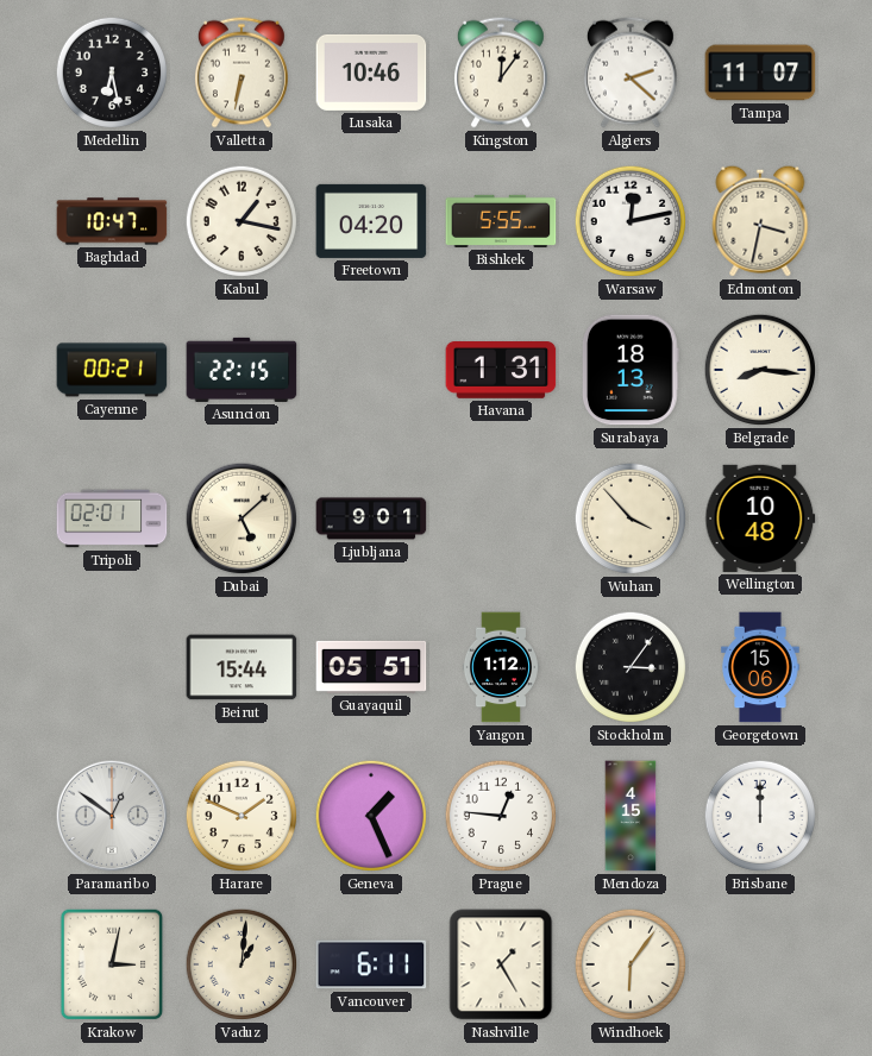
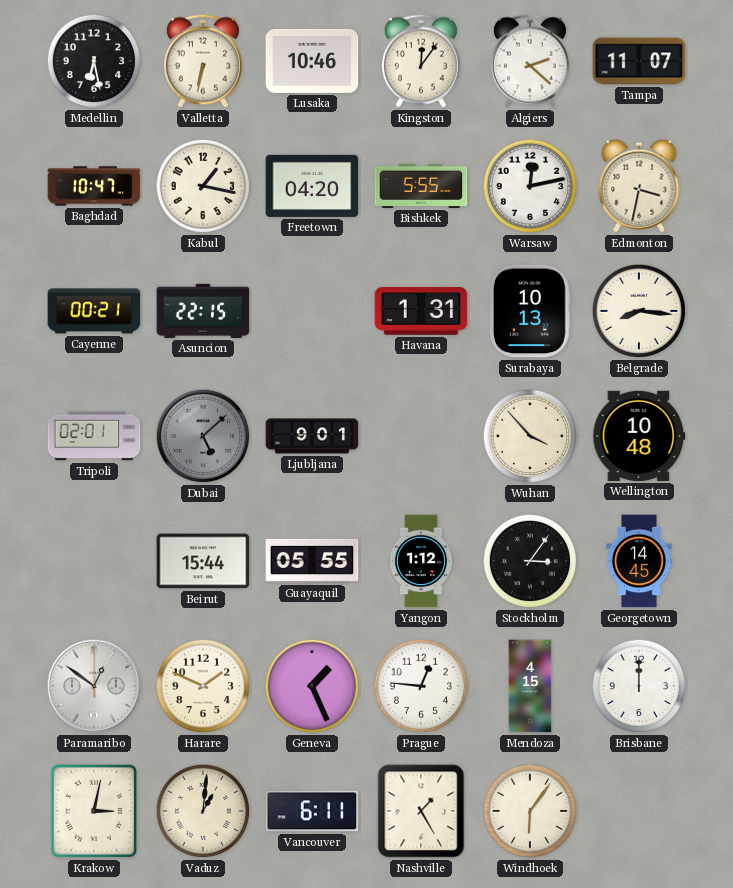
Surabaya: 18:13 -> 10:13
Dubai dial: cream -> grey
Guayaquil: 05:51 -> 05:55
Georgetown: 15:06 -> 14:45
